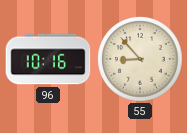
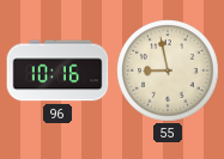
55: 8:53 -> 8:58
